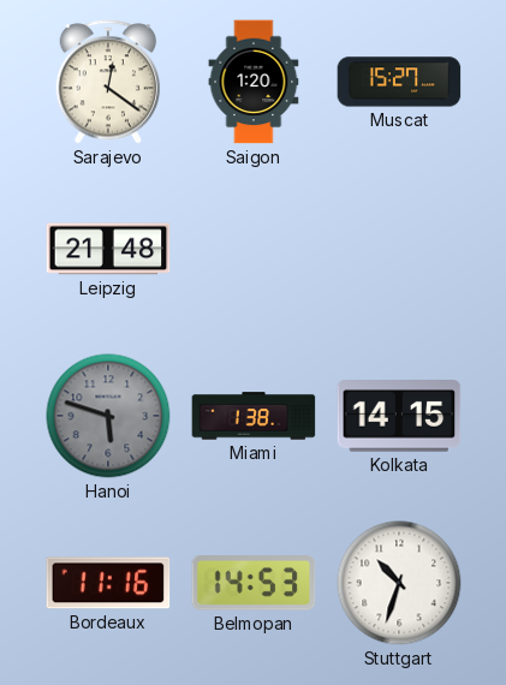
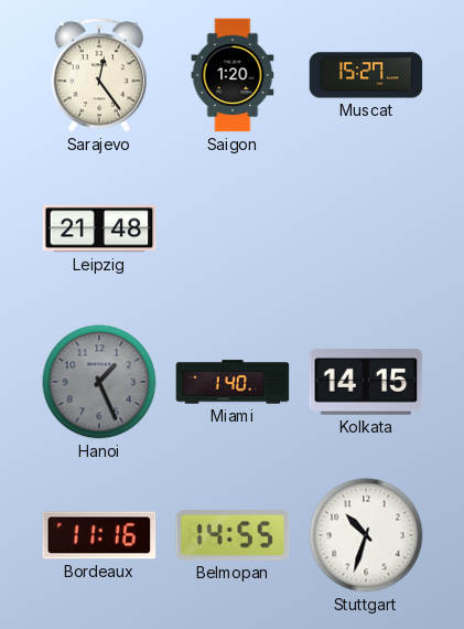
Sarajevo: 12:21 -> 12:24
Hanoi: 5:48 -> 1:26
Miami: 1:38 -> 1:40
Belmopan: 14:53 -> 14:55
